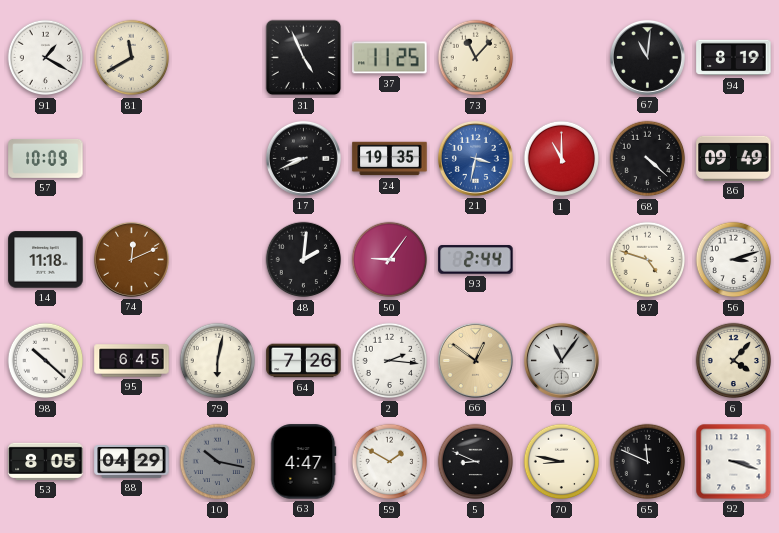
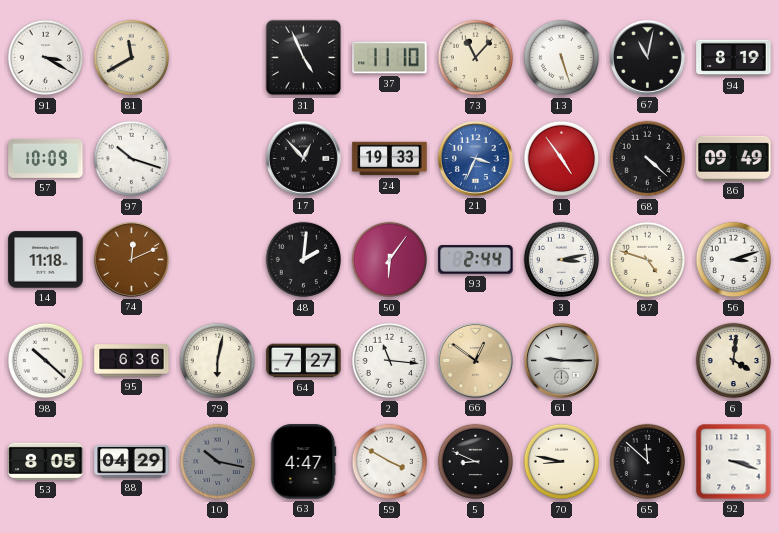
91: 1:20 -> 3:20
37: 11:25 -> 11:10
13: none -> 5:27
67: 11:01 -> 11:02
97: none -> 10:18
17: 8:41 -> 12:53
24: 19:35 -> 19:33
21: 3:32 -> 3:34
1: 11:00 -> 4:54
50: 9:06 -> 6:06
3: none -> 3:13
95: 6:45 -> 6:36
64: 7:26 -> 7:27
2: 2:16 -> 11:16
61: 11:06 -> 9:15
6: 4:07 -> 4:01
59: 1:50 -> 3:50
65: 11:49 -> 11:52
